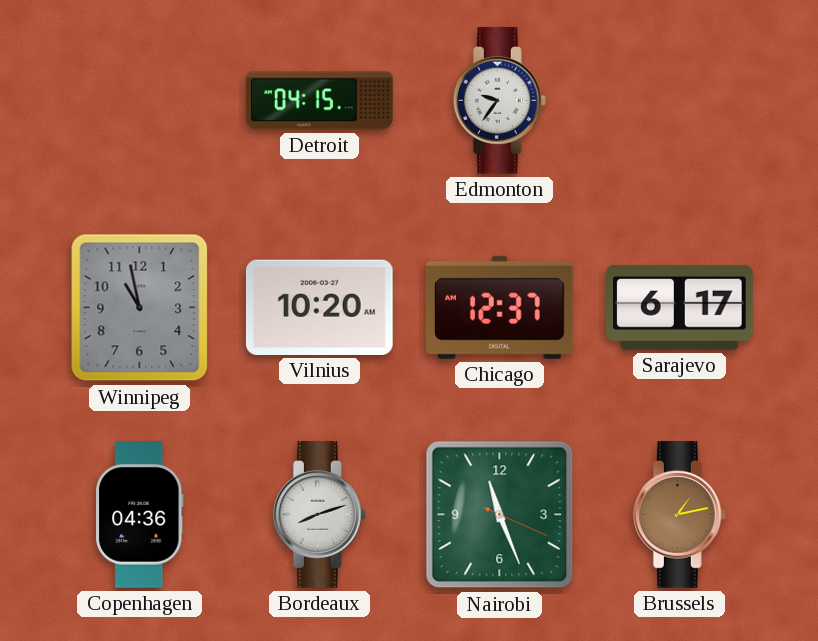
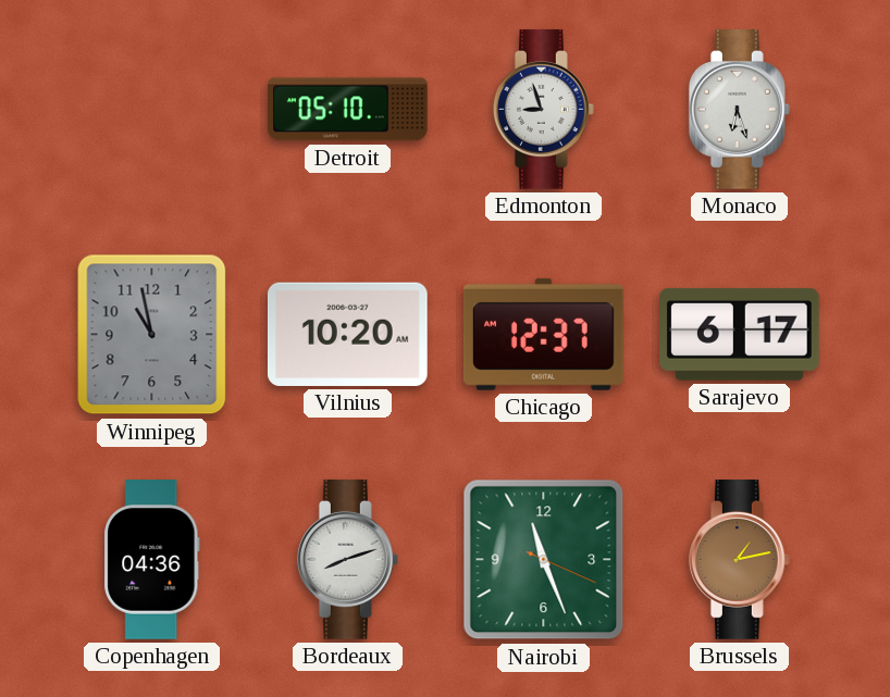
Detroit: 04:15 -> 05:10
Edmonton: 9:36 -> 8:57
Monaco: none -> 6:27
